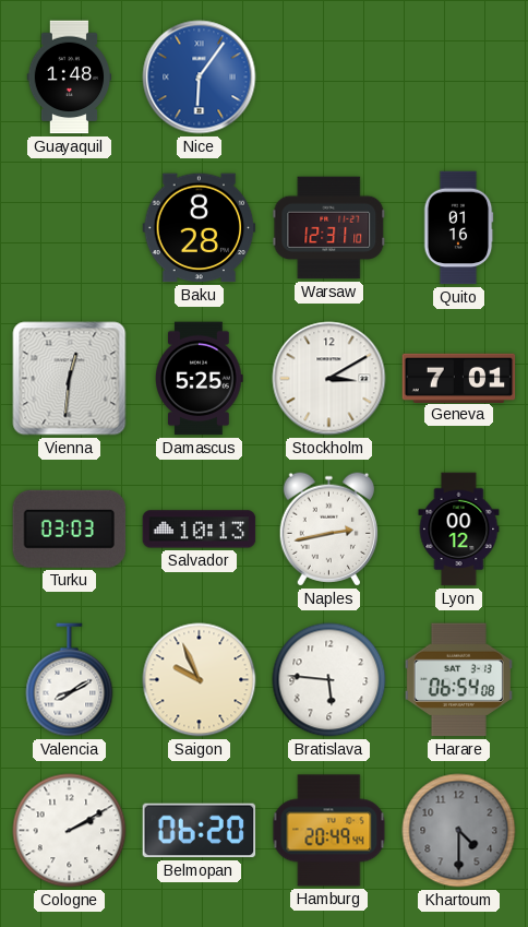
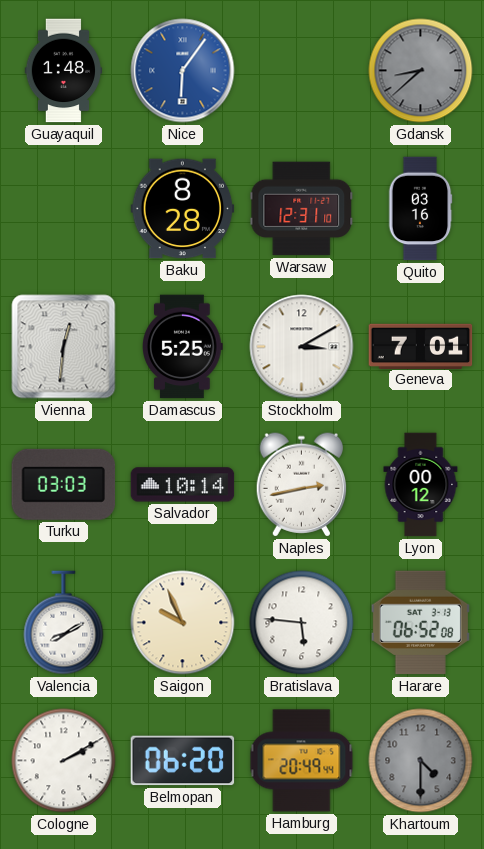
Gdansk: none -> 8:38
Quito: 01:16 -> 03:16
Salvador: 10:13 -> 10:14
Harare: 06:54 -> 06:52
